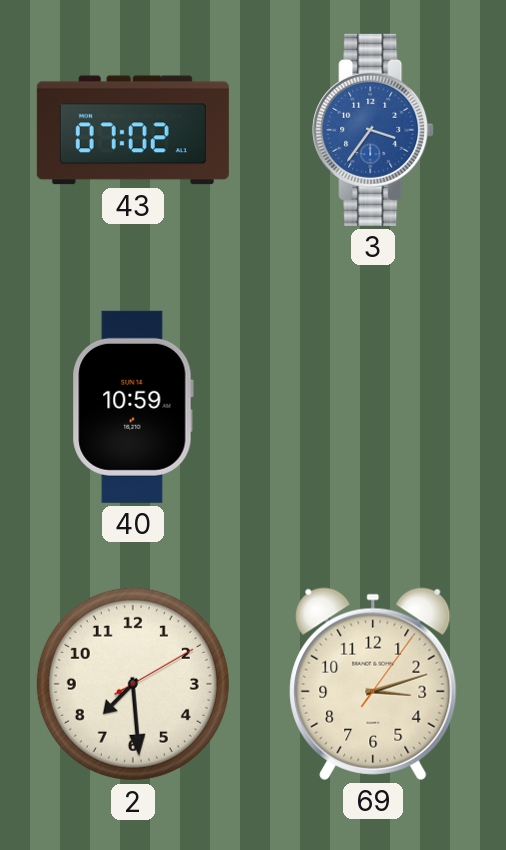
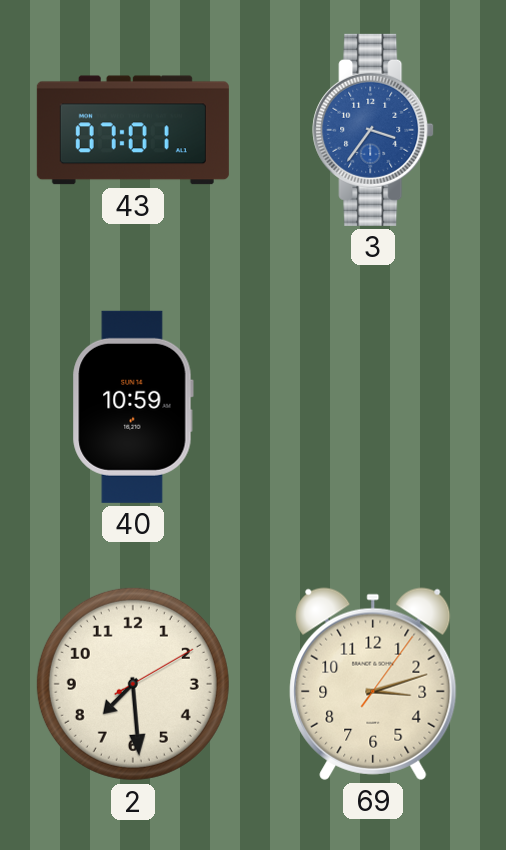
43: 07:02 -> 07:01
